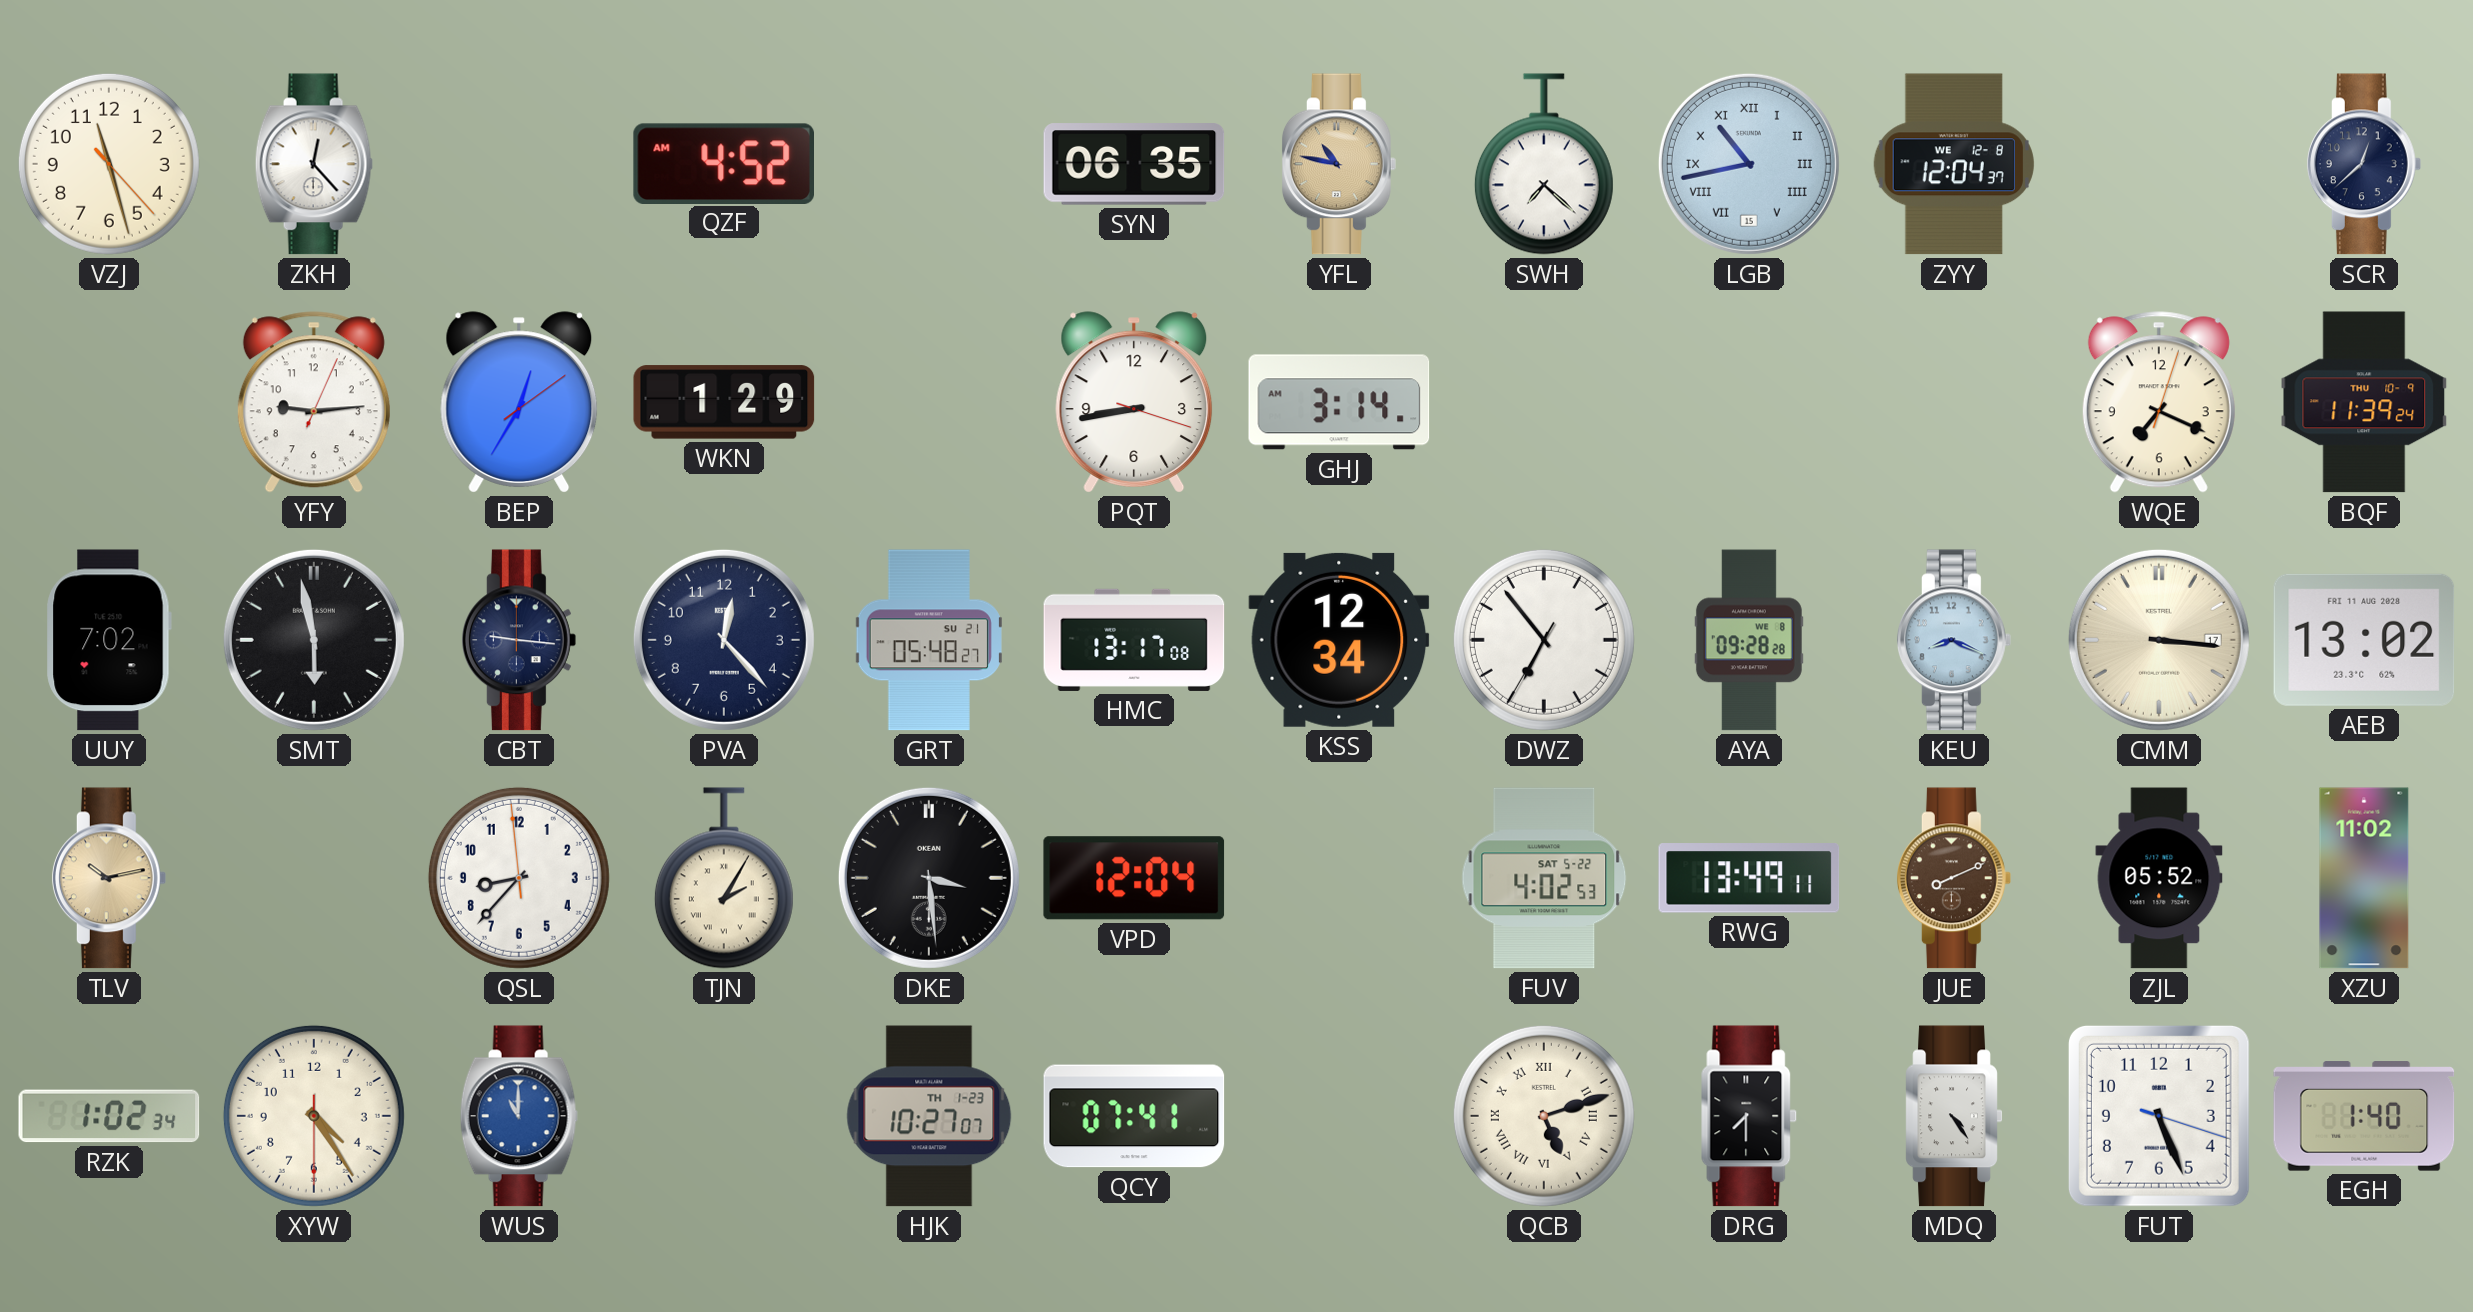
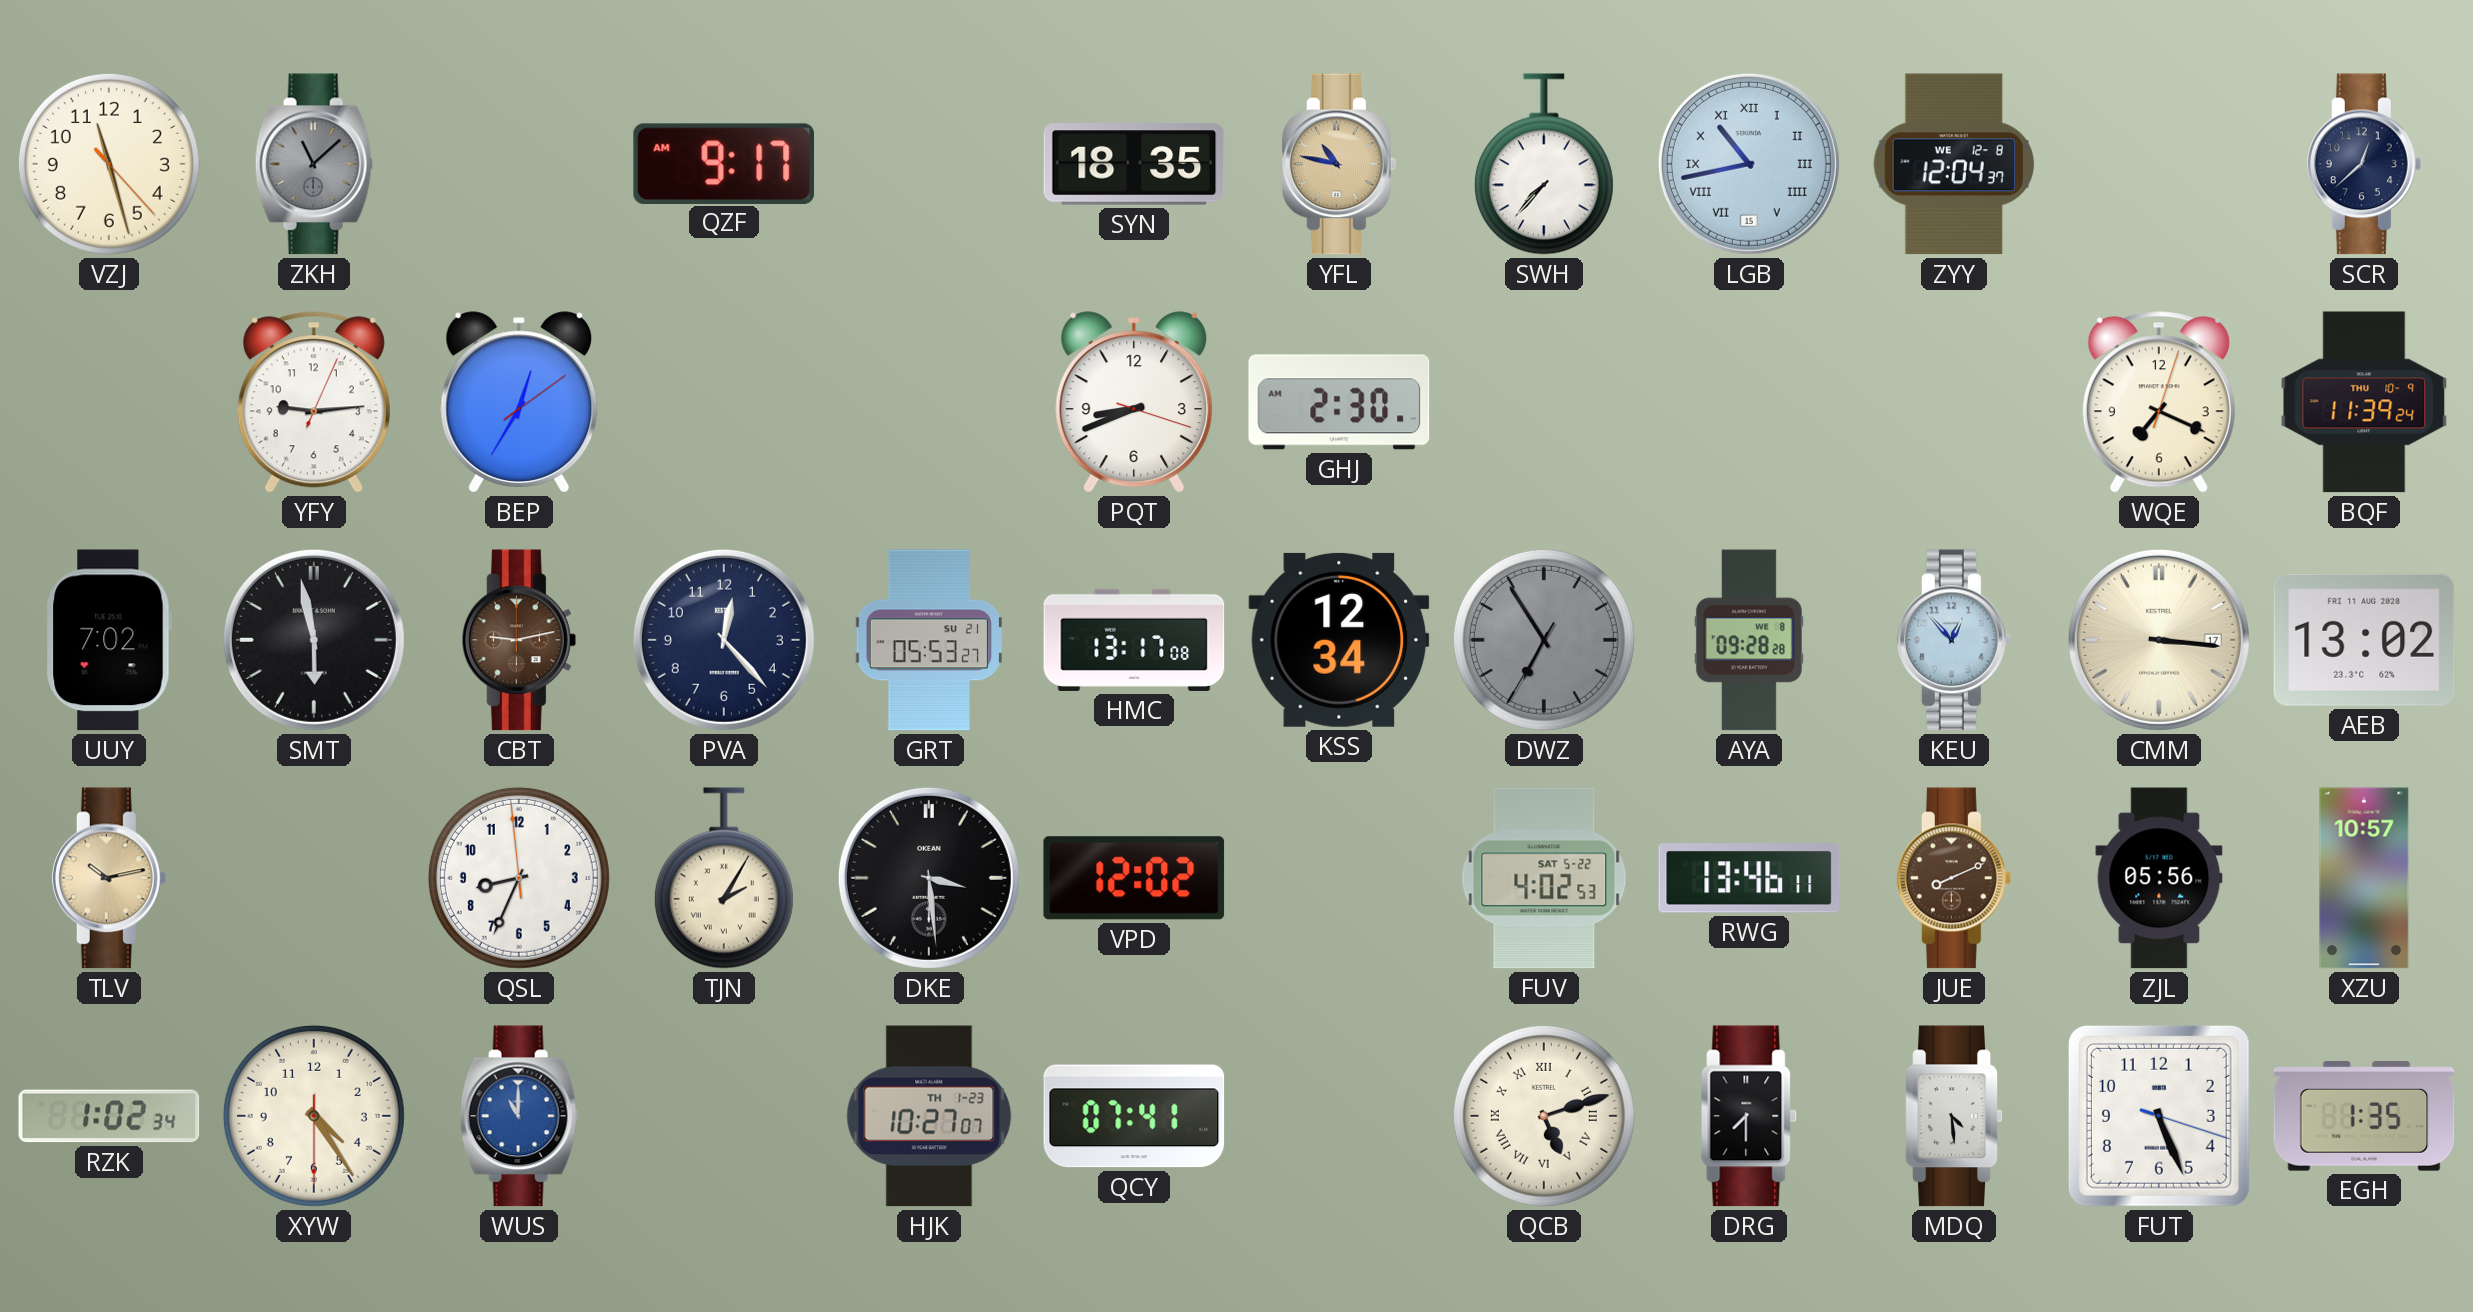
ZKH: 12:23 -> 11:08
ZKH dial: white -> grey
QZF: 4:52 -> 9:17
SYN: 06:35 -> 18:35
SWH: 7:22 -> 7:37
WKN: 1:29 -> none
PQT: 8:43 -> 8:41
GHJ: 3:14 -> 2:30
CBT: 9:16 -> 9:13
CBT dial: navy -> brown
GRT: 05:48 -> 05:53
DWZ: 6:53 -> 6:54
DWZ dial: white -> grey
KEU: 8:19 -> 12:53
QSL: 8:36 -> 8:33
VPD: 12:04 -> 12:02
RWG: 13:49 -> 13:46
ZJL: 05:52 -> 05:56
XZU: 11:02 -> 10:57
MDQ: 4:24 -> 4:29
EGH: 1:40 -> 1:35
